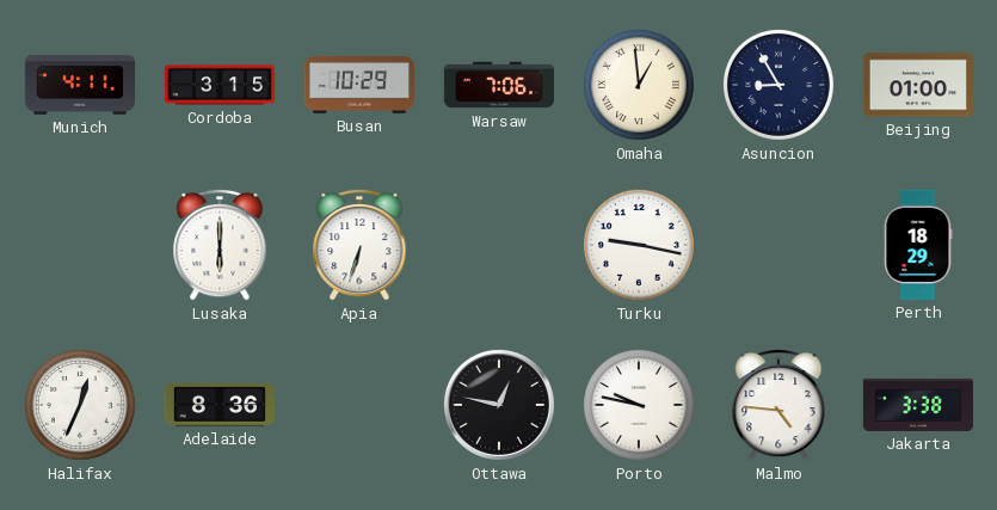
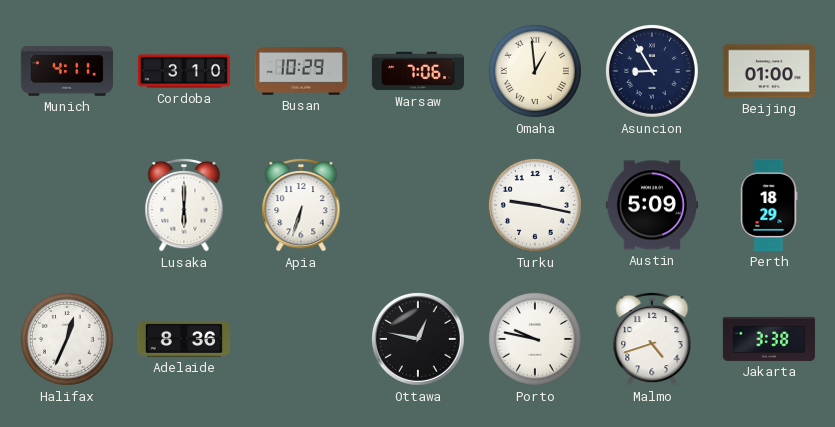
Cordoba: 3:15 -> 3:10
Austin: none -> 5:09
Malmo: 4:46 -> 4:42
